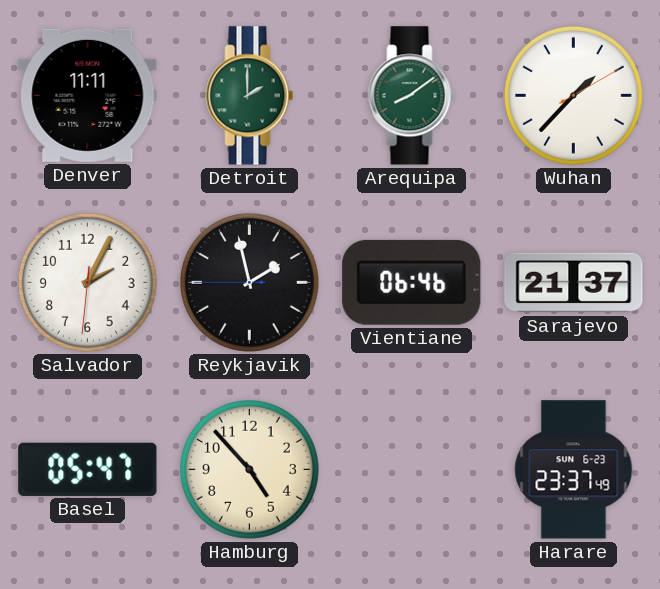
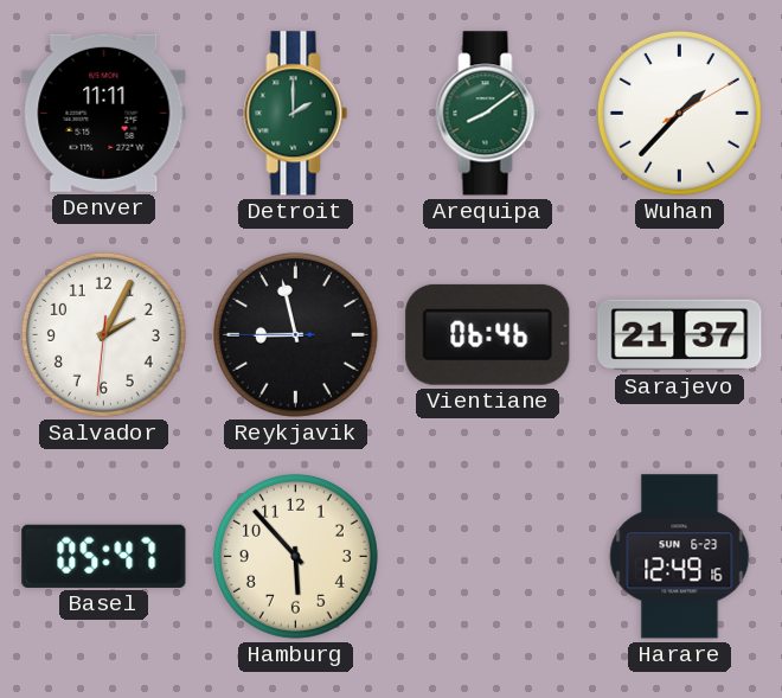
Reykjavik: 1:57 -> 8:57
Hamburg: 4:53 -> 5:53
Harare: 23:37 -> 12:49
